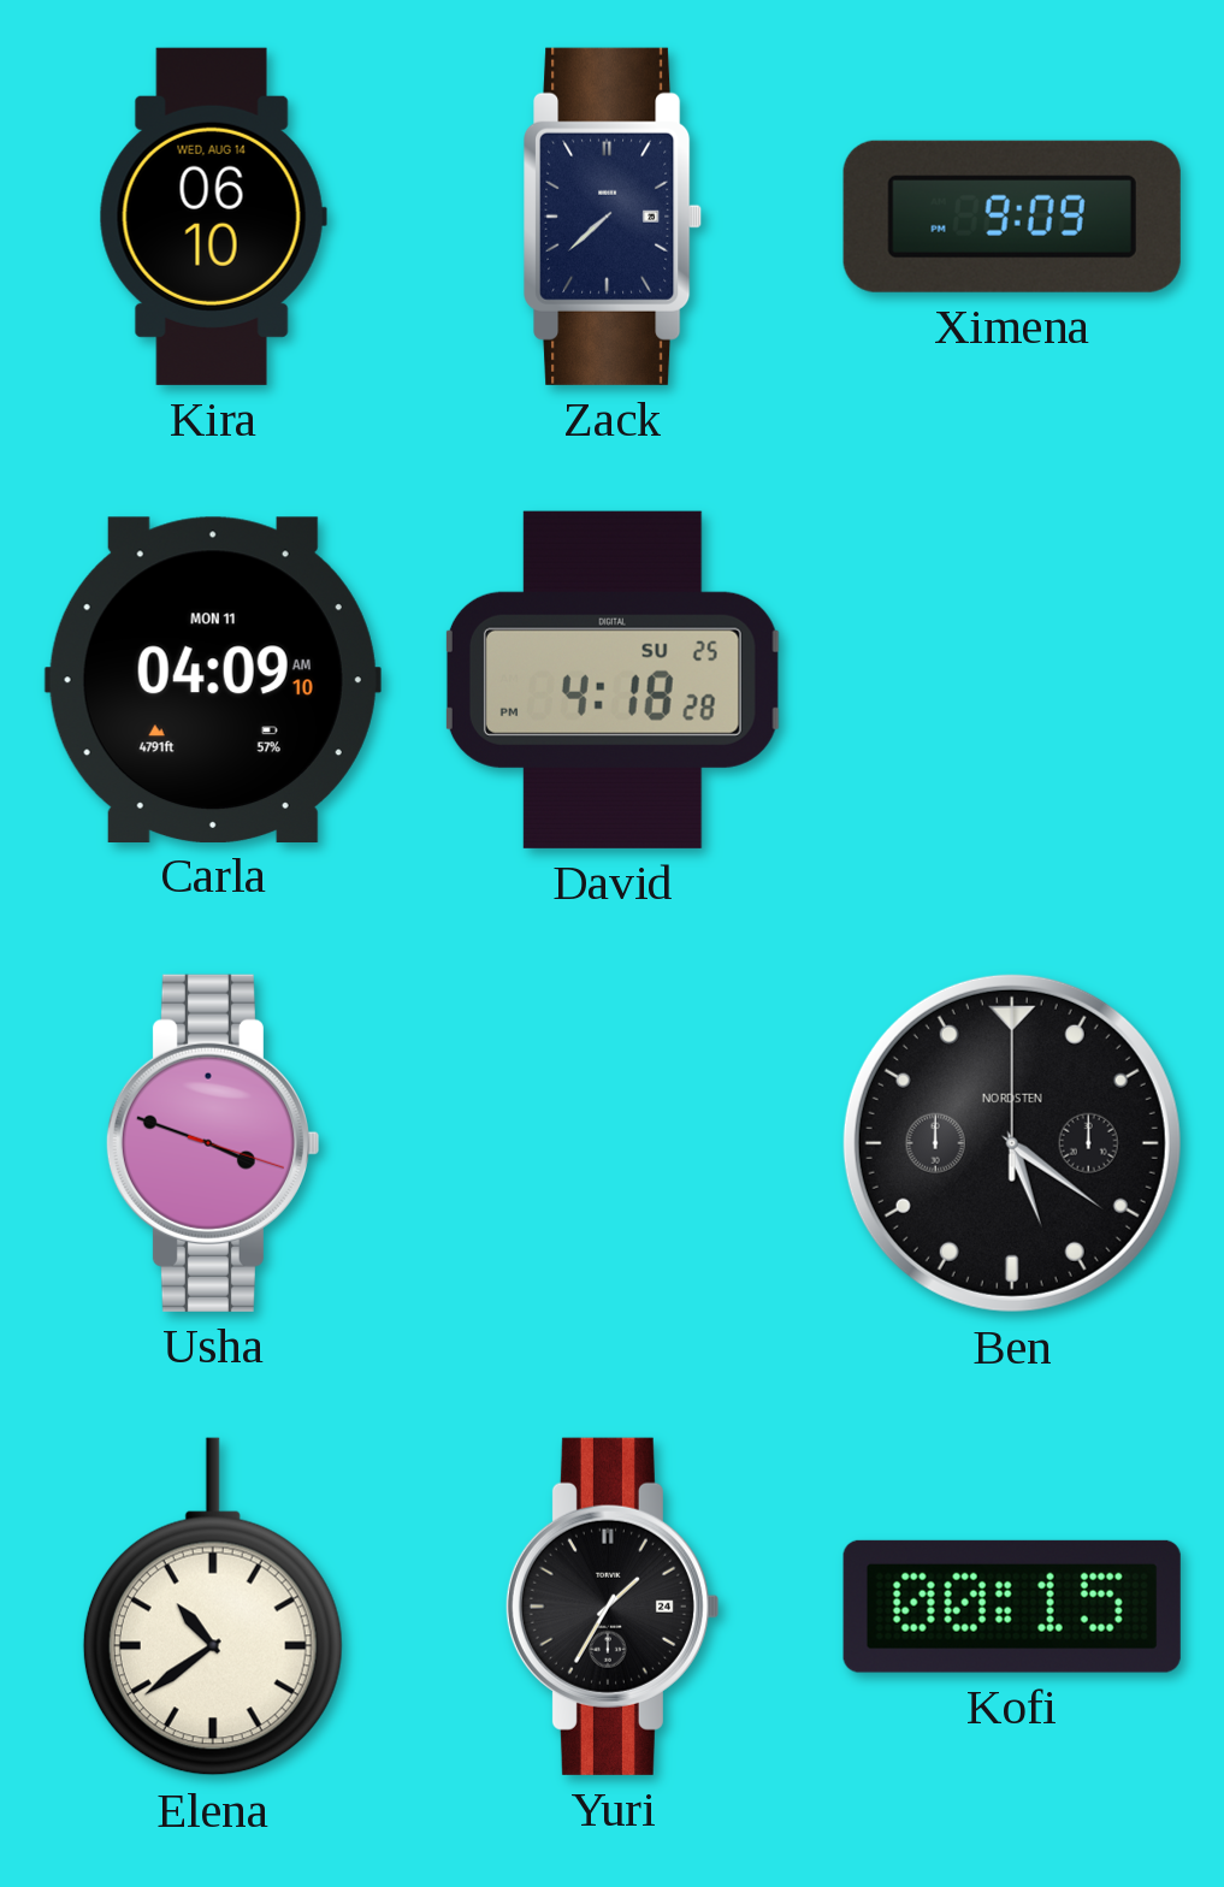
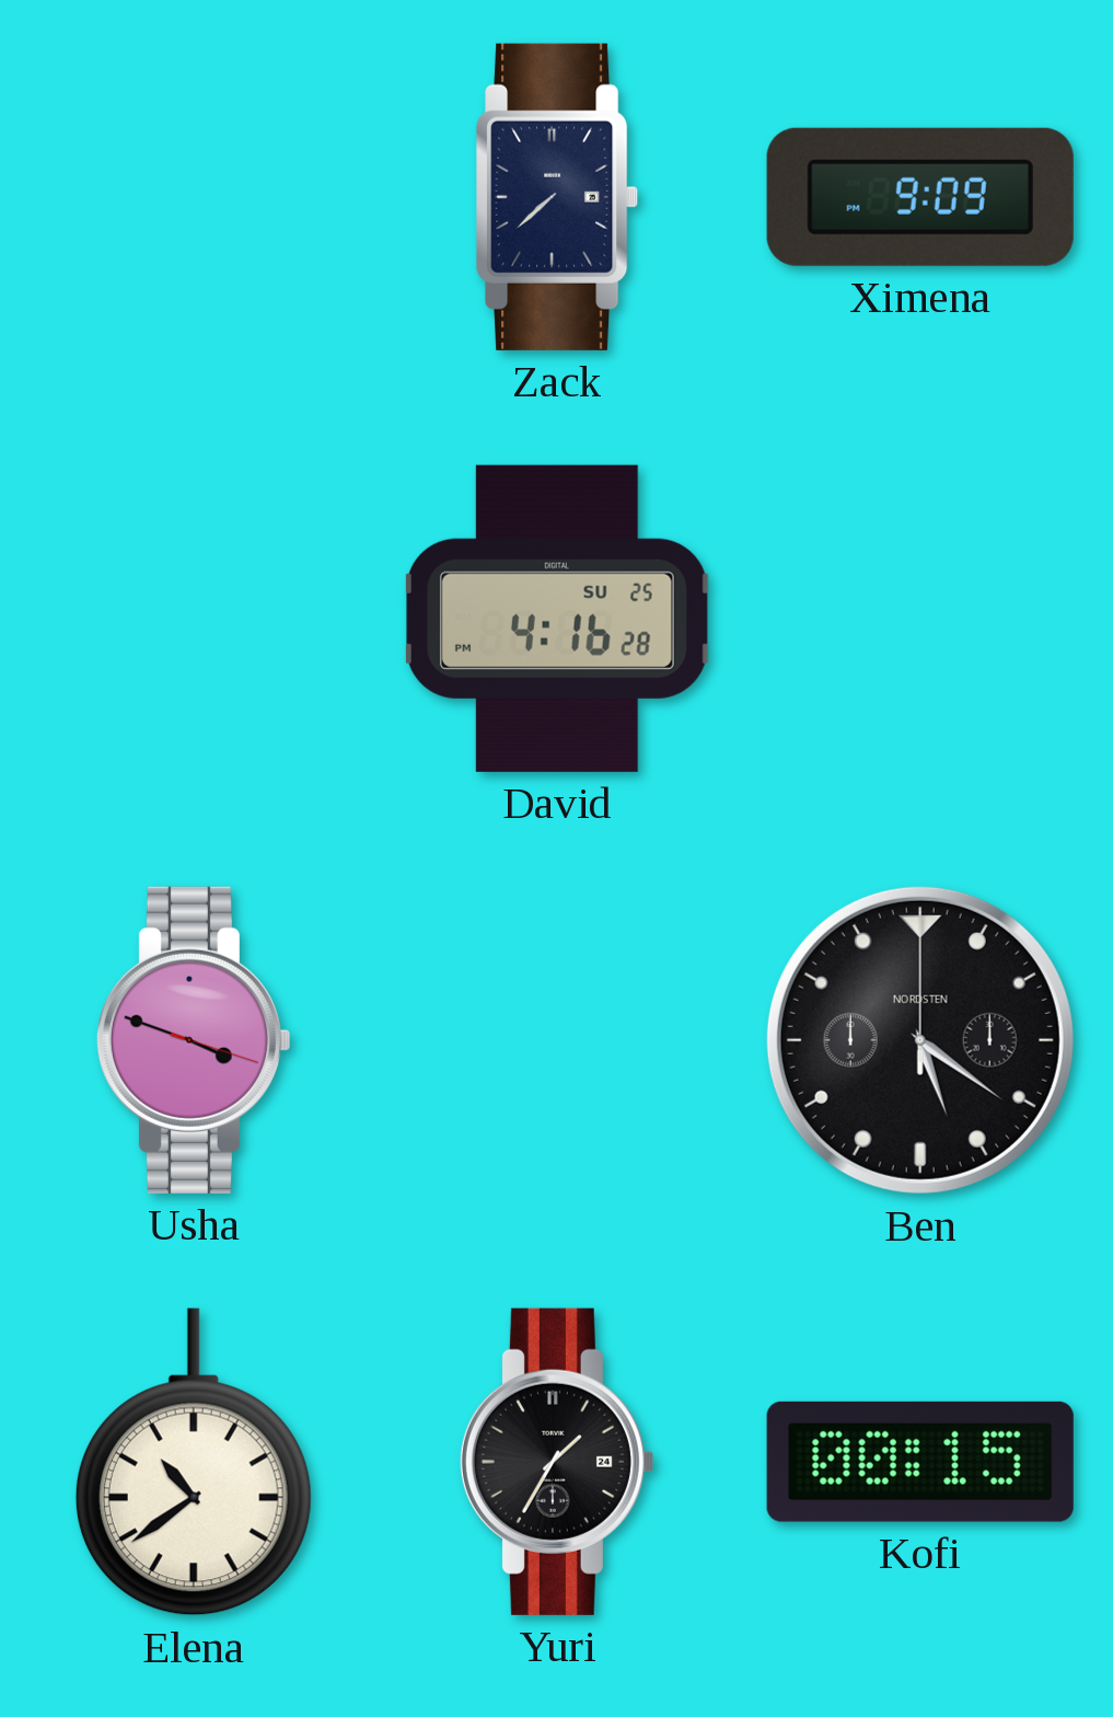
Kira: 06:10 -> none
Carla: 04:09 -> none
David: 4:18 -> 4:16
